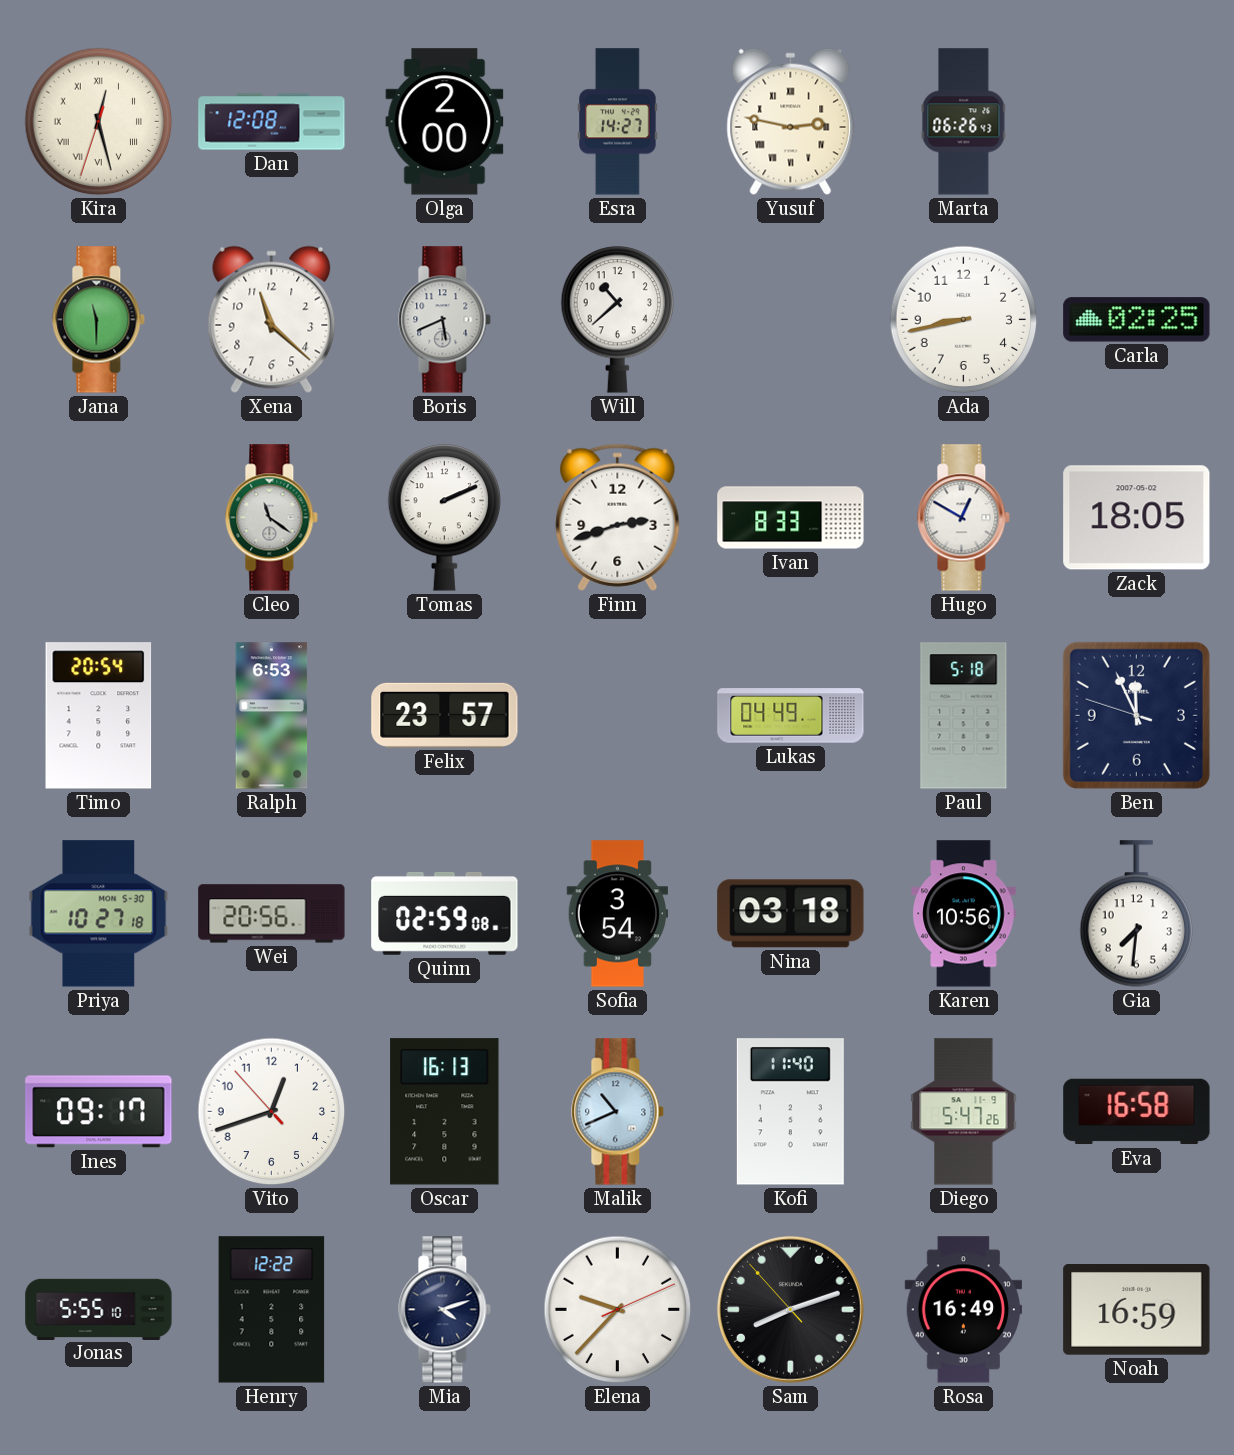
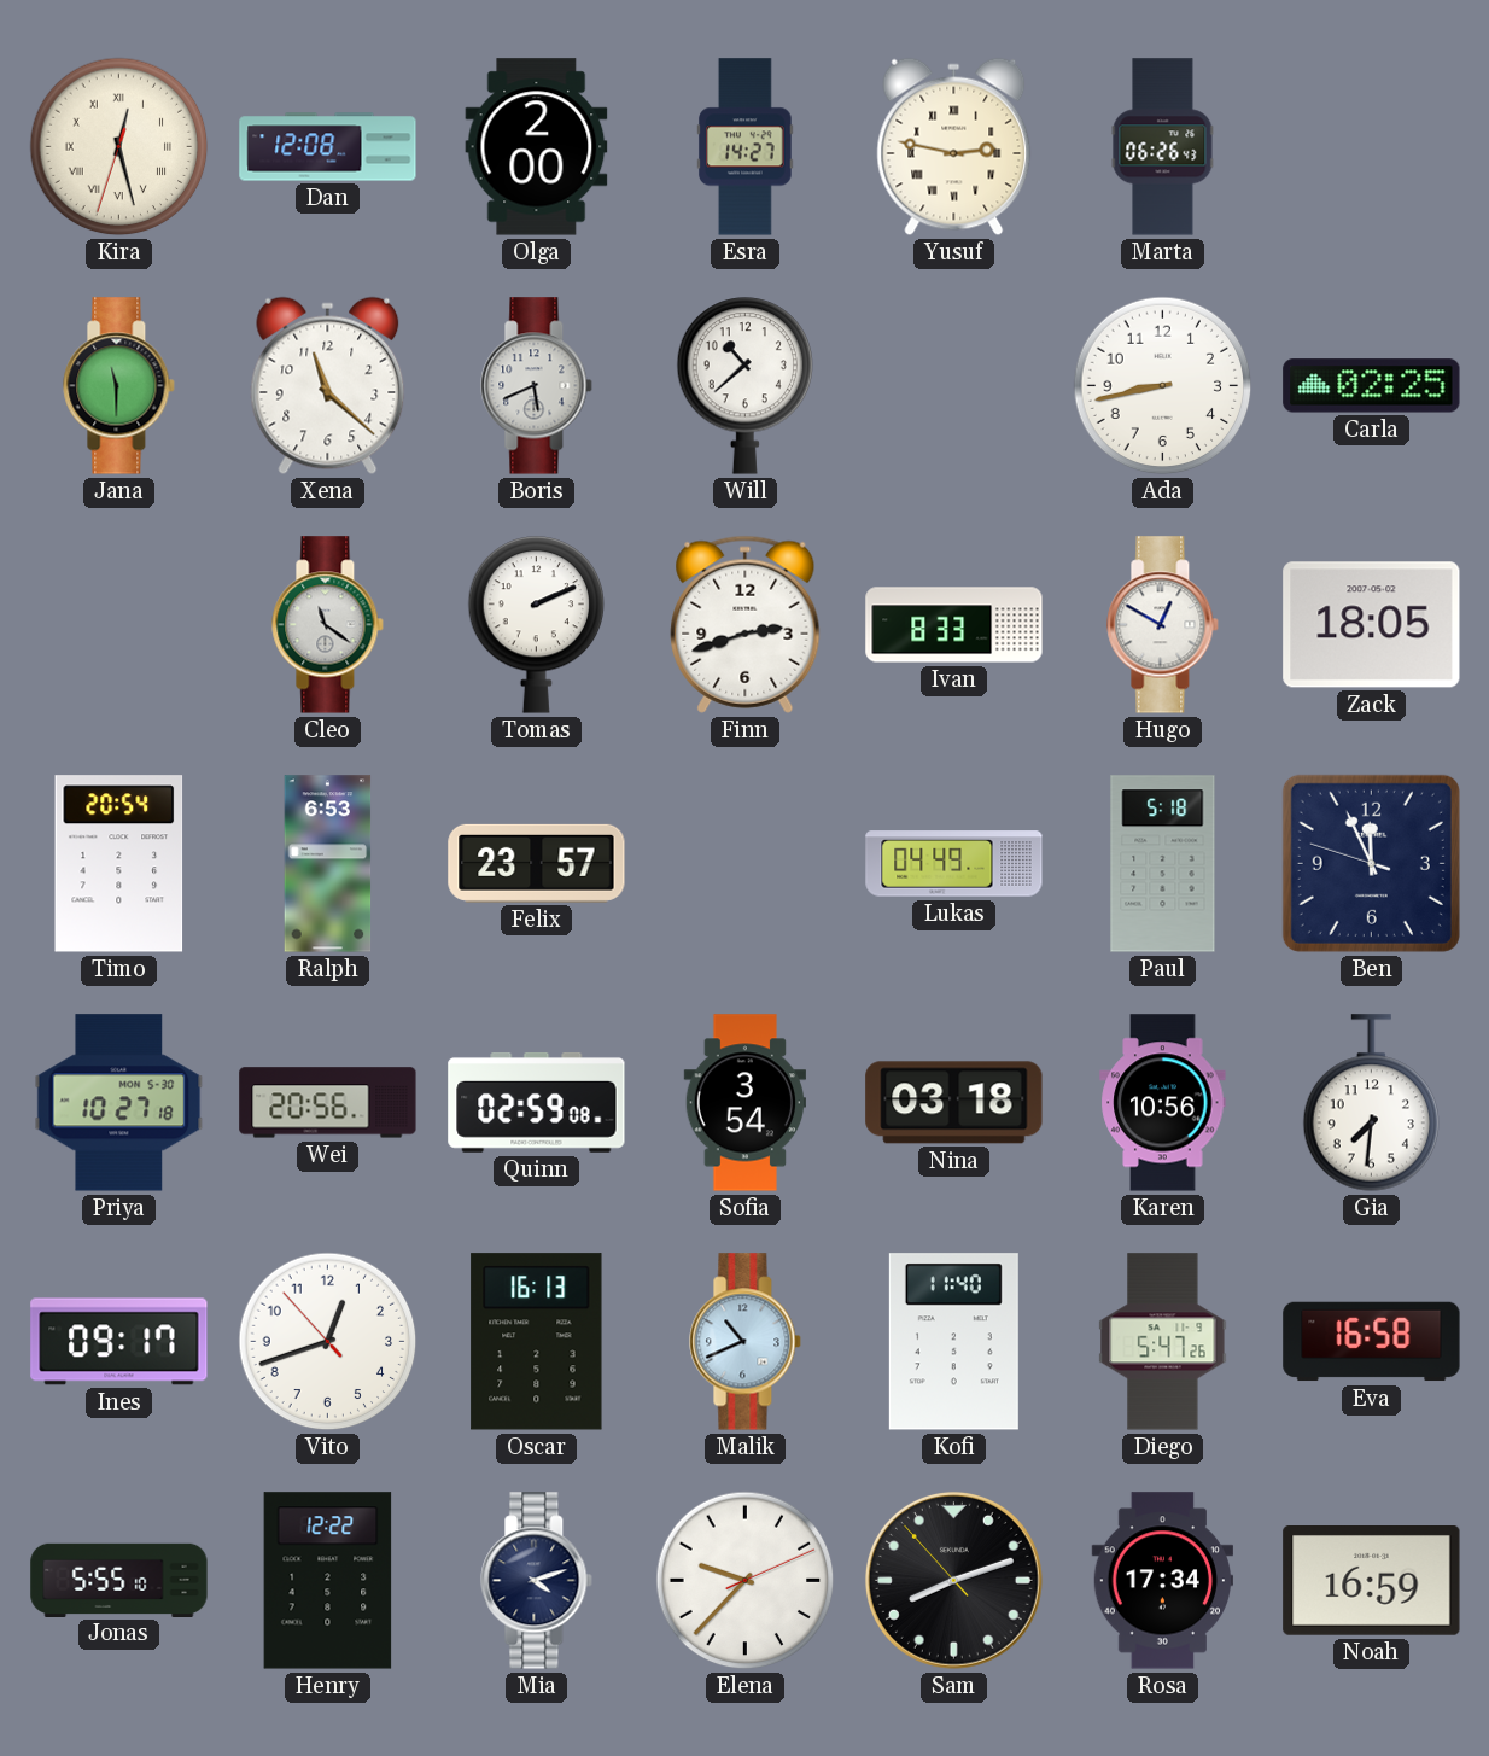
Rosa: 16:49 -> 17:34
